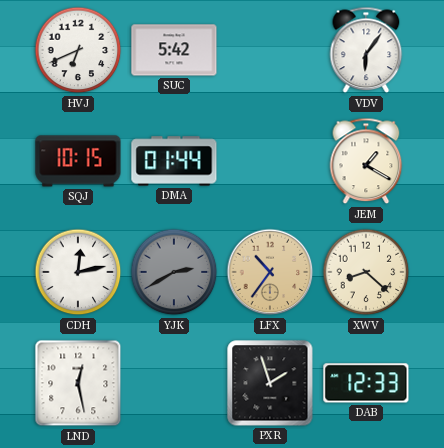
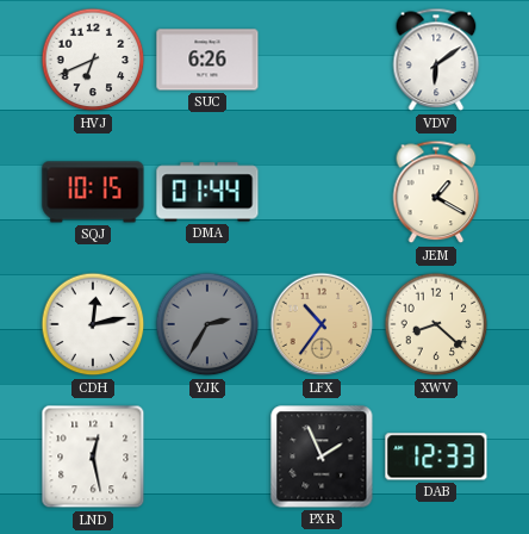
SUC: 5:42 -> 6:26
VDV: 6:06 -> 6:09
YJK: 2:40 -> 2:35
PXR: 1:57 -> 1:56
